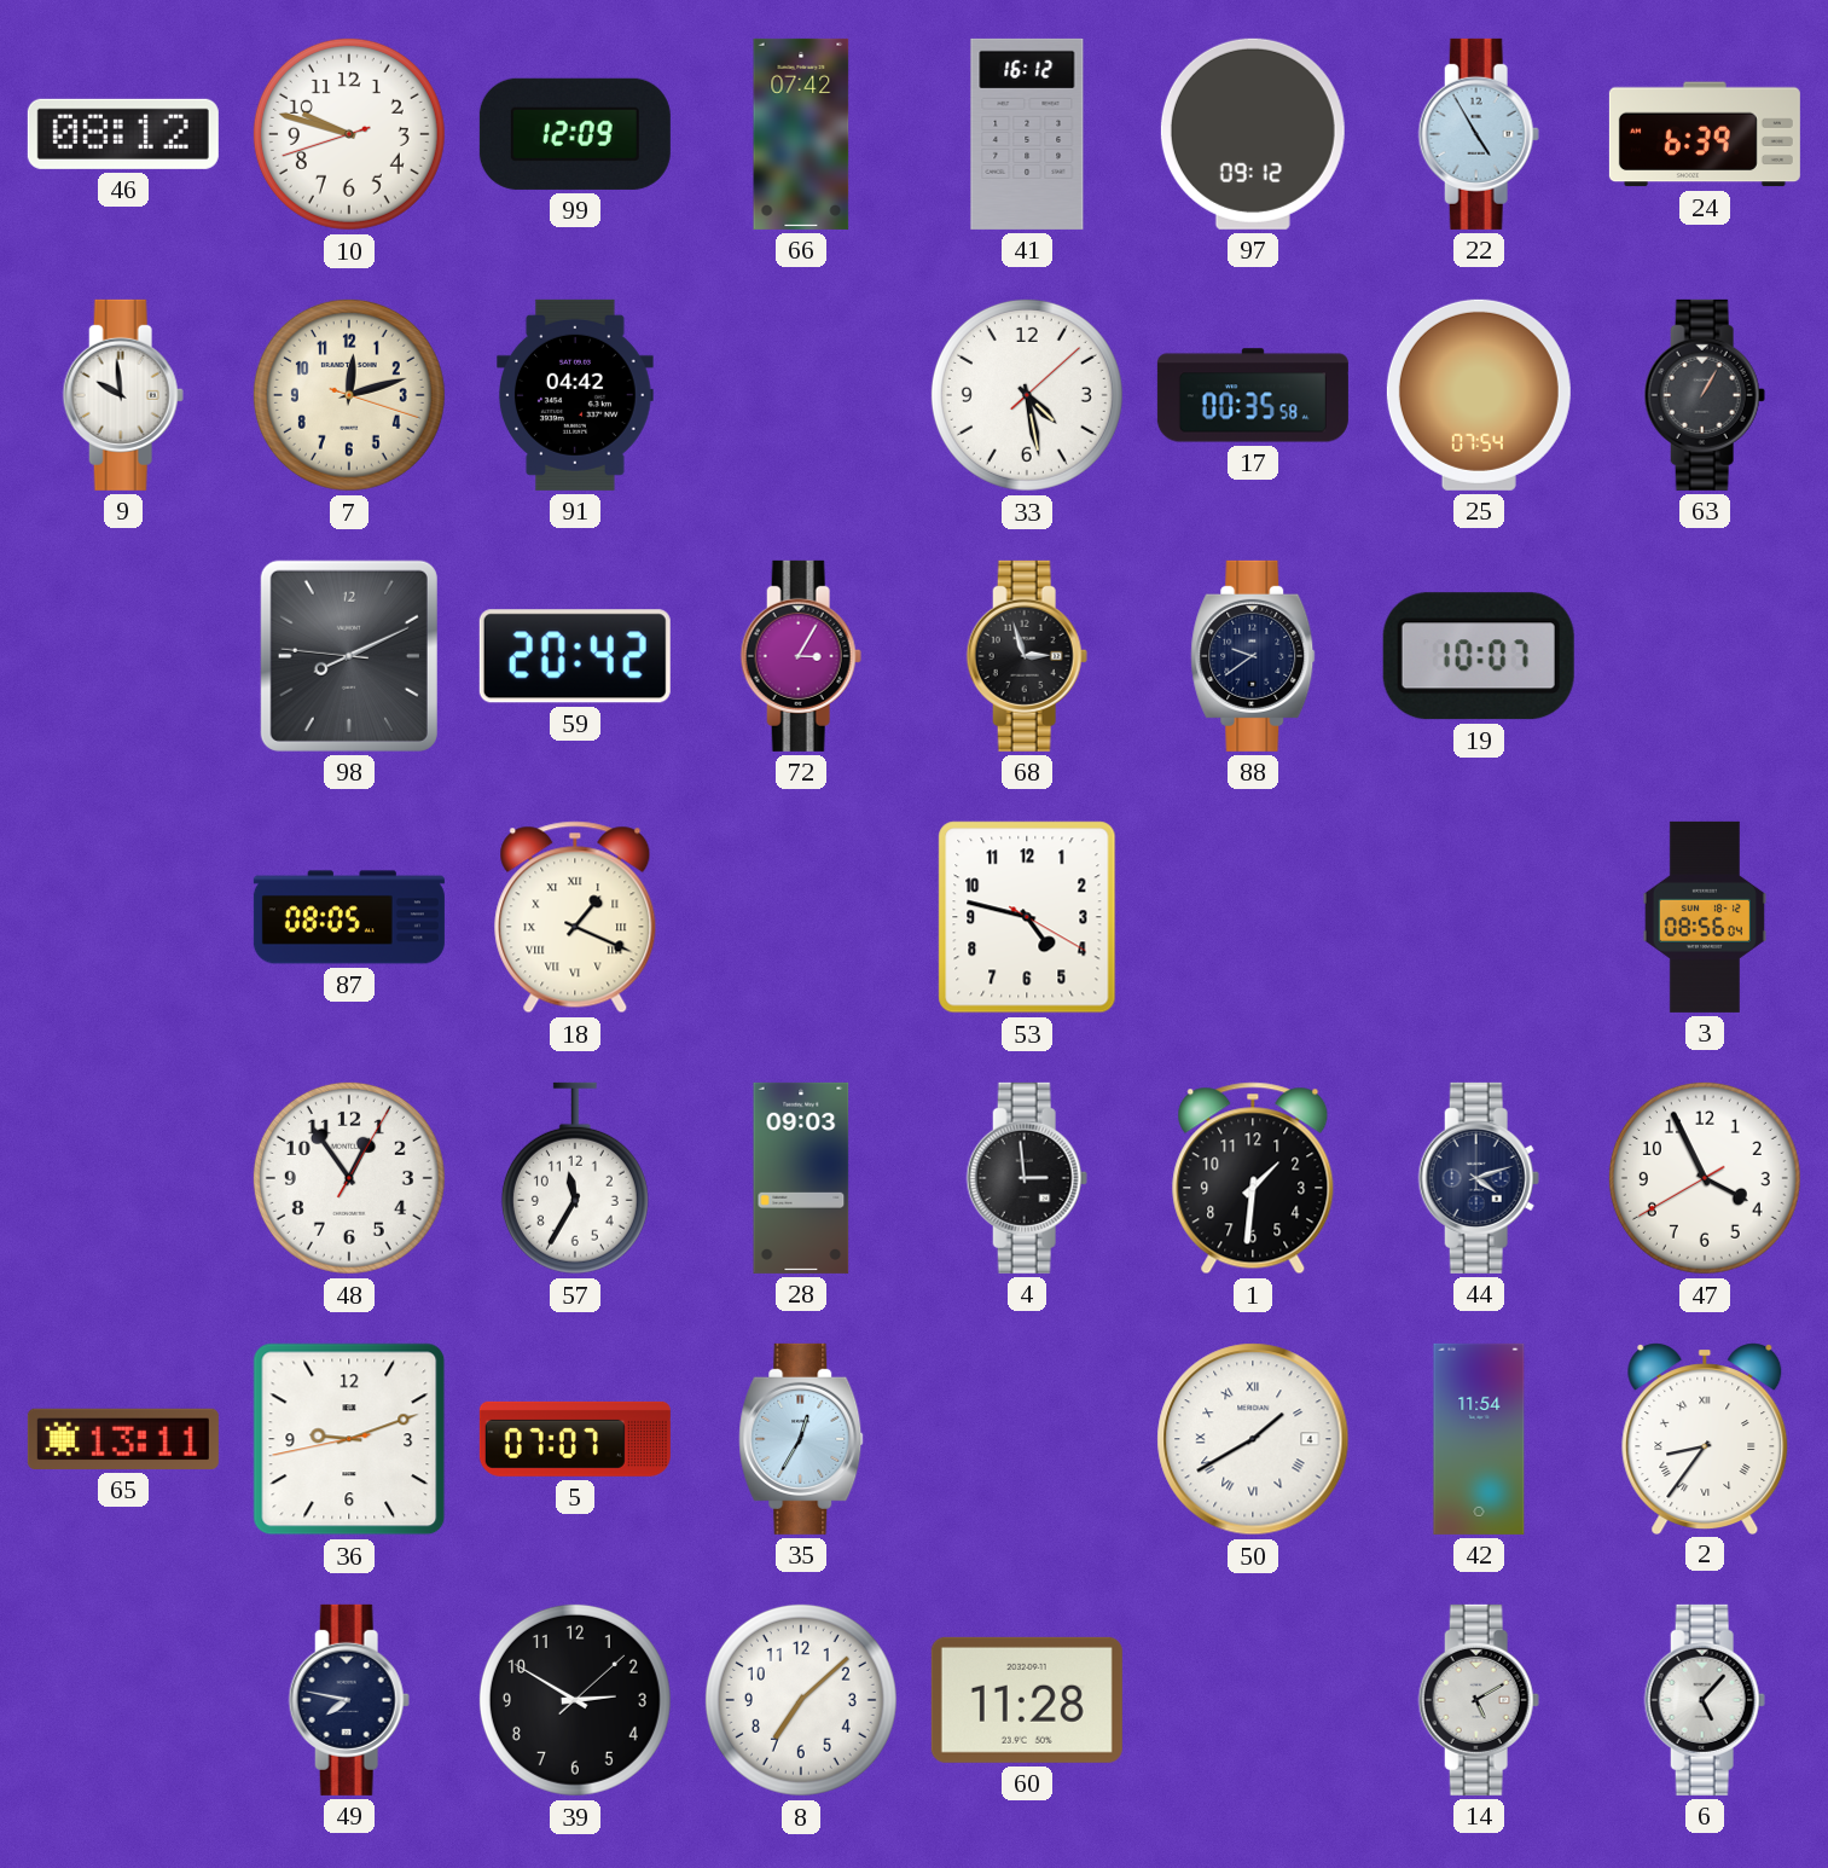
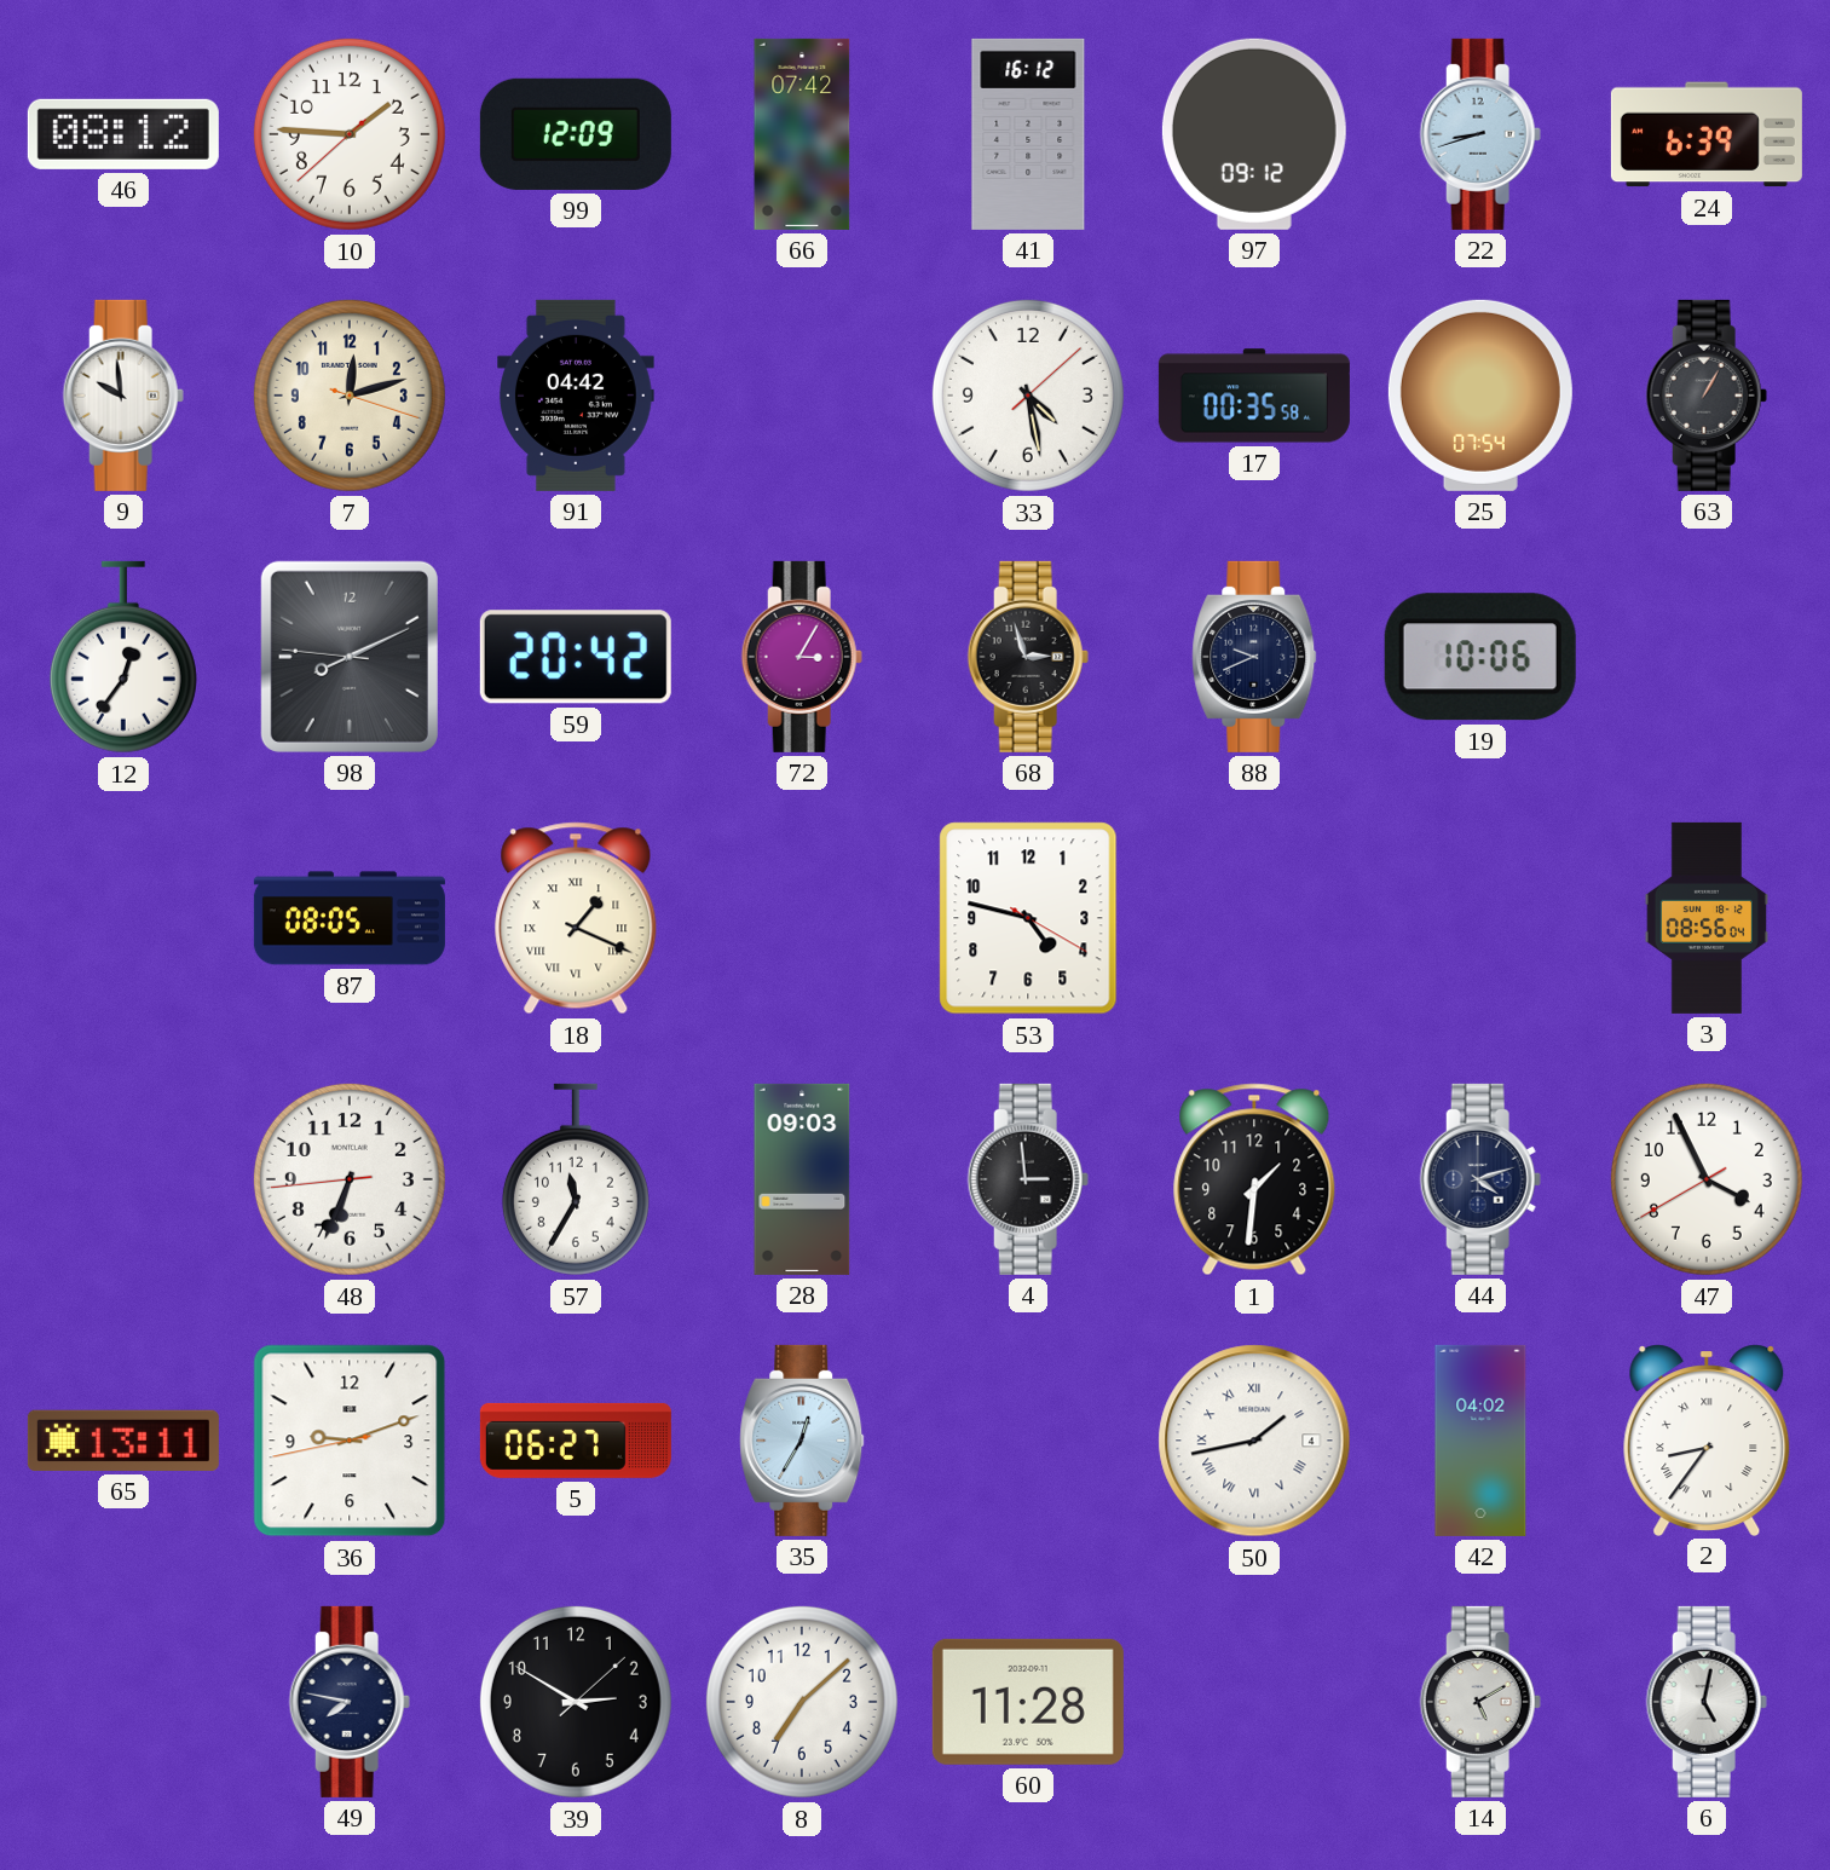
10: 9:47 -> 1:45
22: 4:55 -> 8:42
12: none -> 12:36
88: 9:39 -> 9:41
19: 10:07 -> 10:06
48: 12:54 -> 6:33
5: 07:07 -> 06:27
50: 1:40 -> 1:43
42: 11:54 -> 04:02
6: 5:07 -> 5:02
